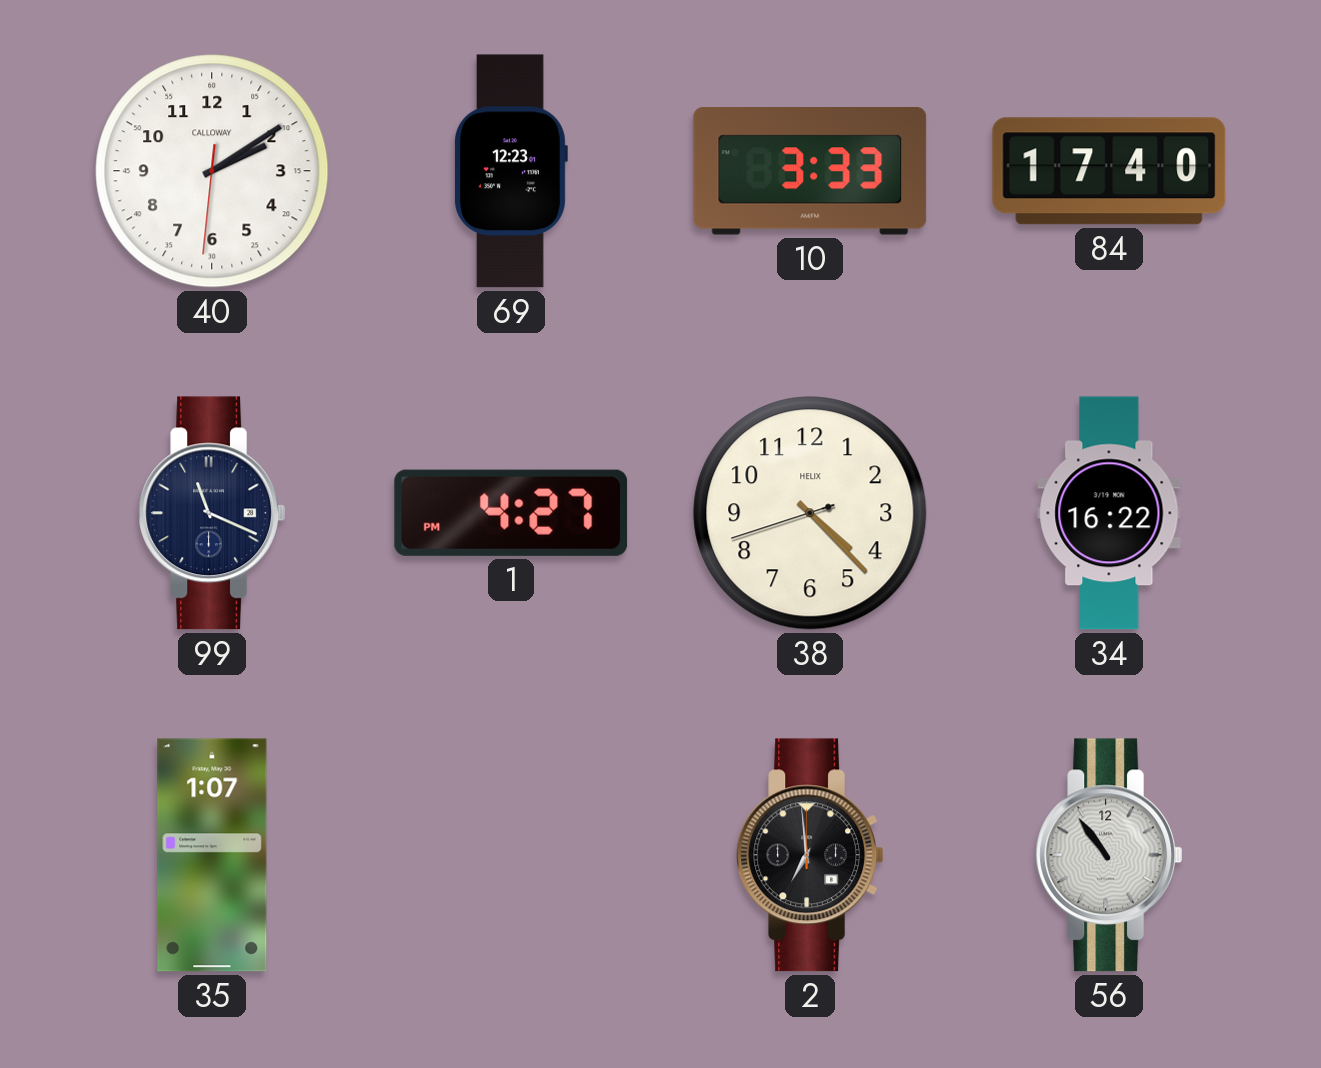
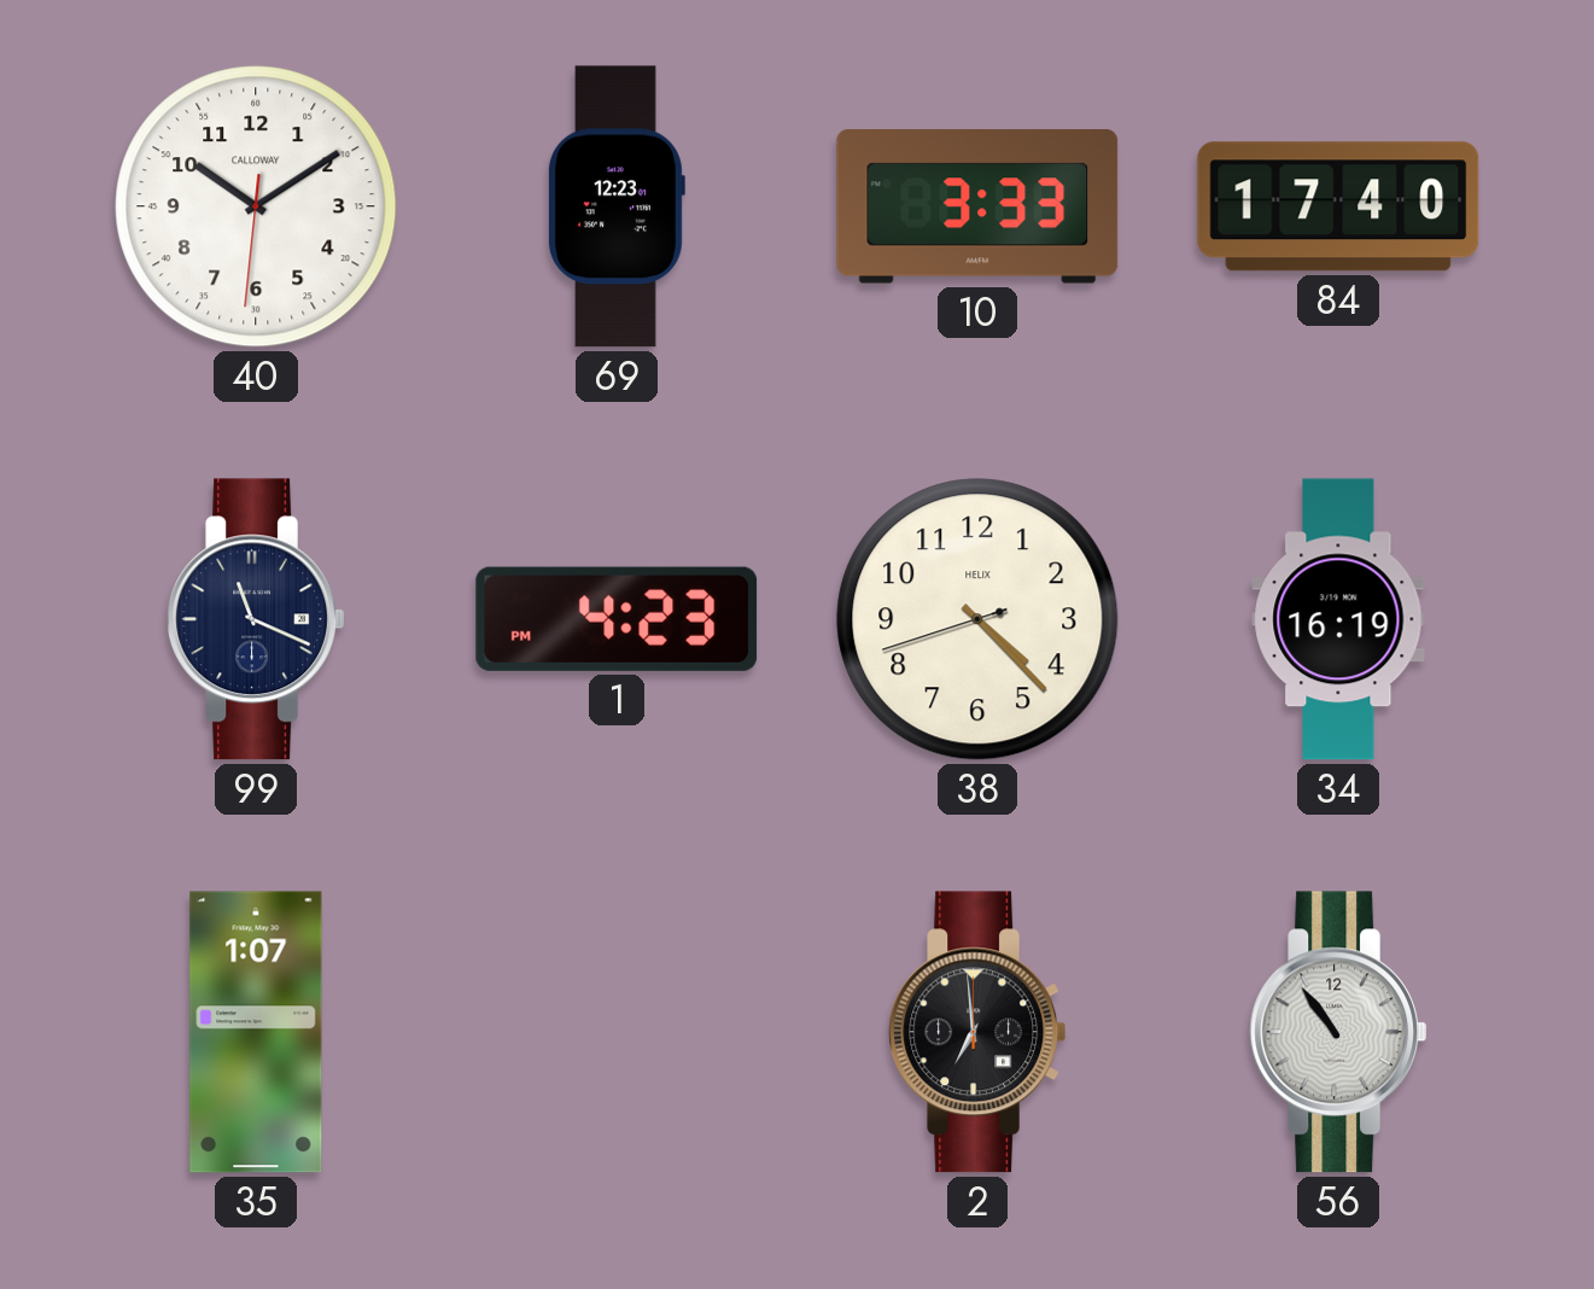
40: 2:09 -> 10:09
1: 4:27 -> 4:23
34: 16:22 -> 16:19
